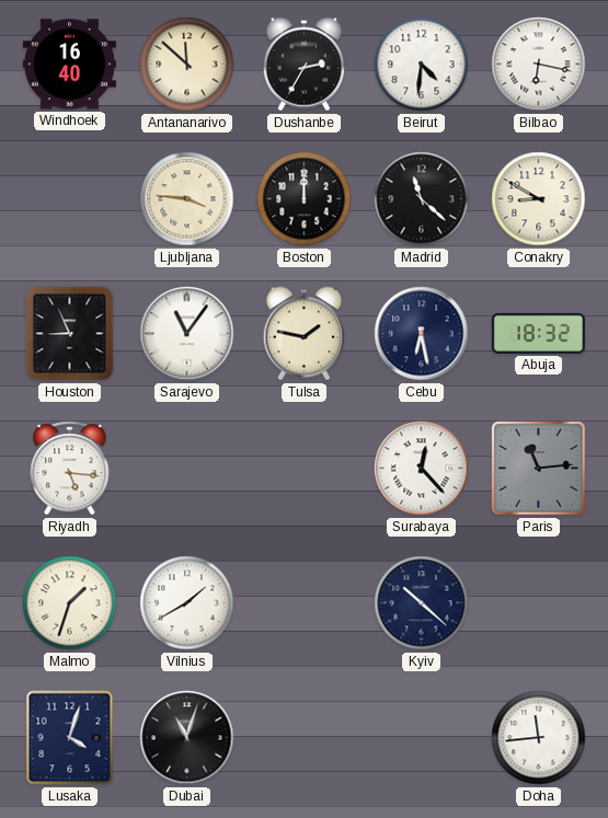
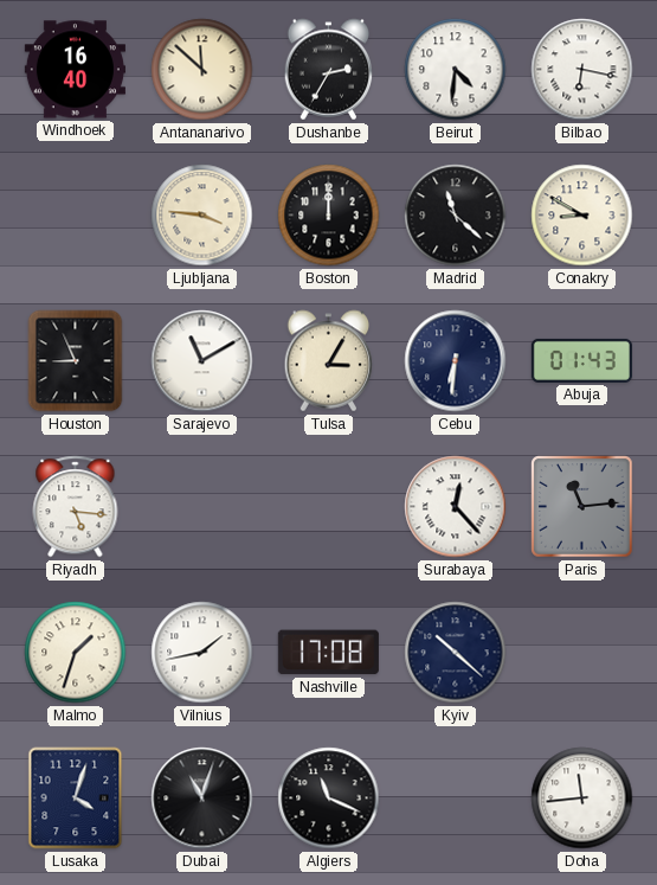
Sarajevo: 11:06 -> 11:10
Tulsa: 1:47 -> 3:05
Cebu: 6:28 -> 6:31
Abuja: 18:32 -> 01:43
Vilnius: 1:40 -> 1:43
Nashville: none -> 17:08
Algiers: none -> 11:19
